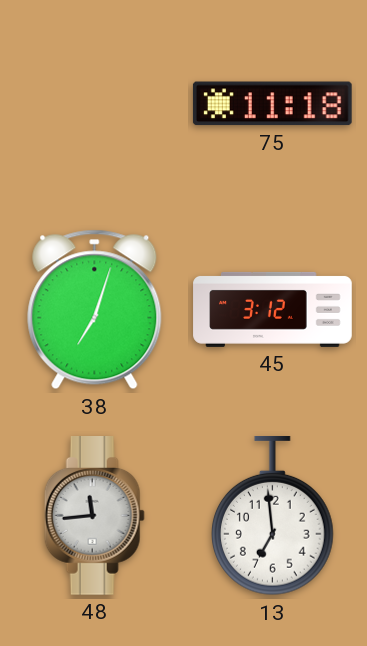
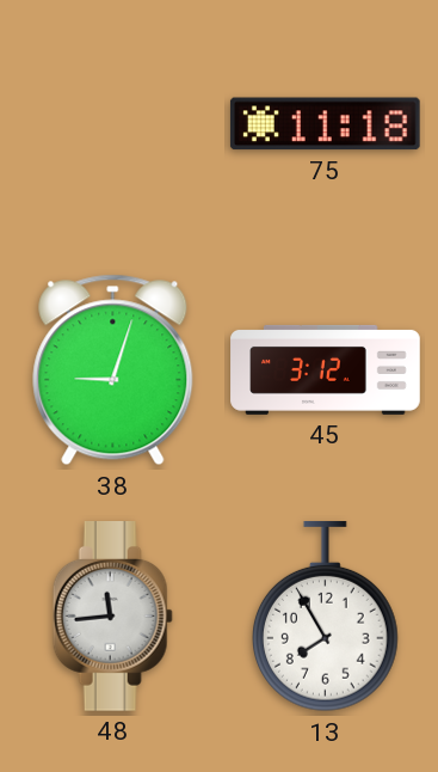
38: 7:03 -> 9:03
13: 6:59 -> 7:55
